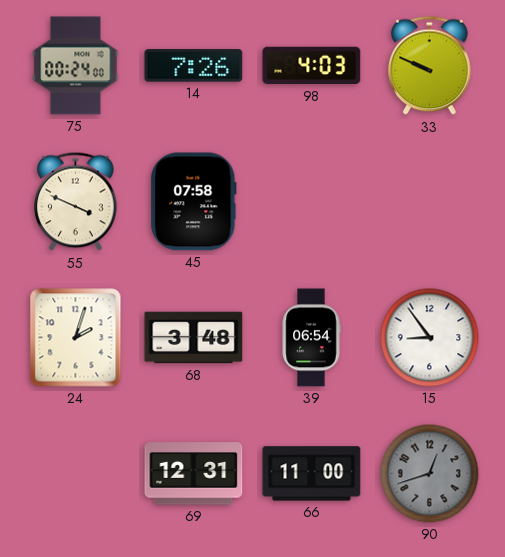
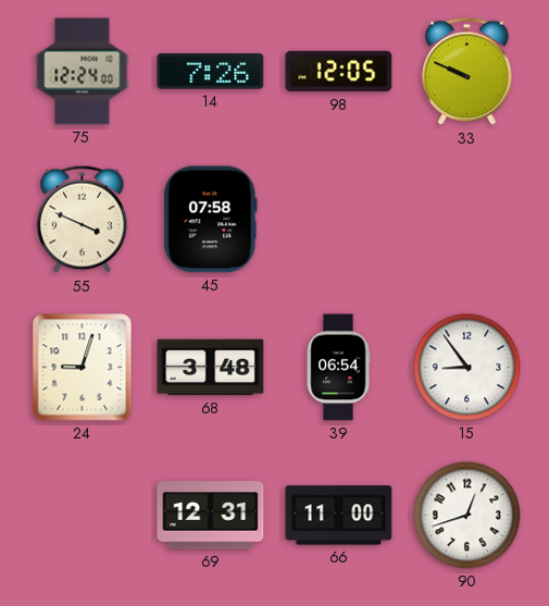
75: 00:24 -> 12:24
98: 4:03 -> 12:05
24: 2:03 -> 9:03
90 dial: grey -> white
